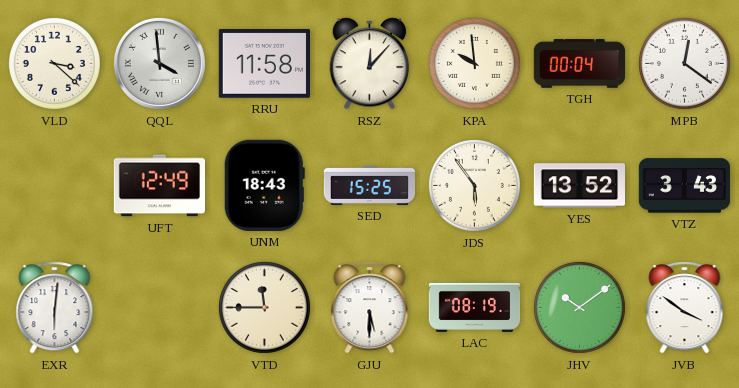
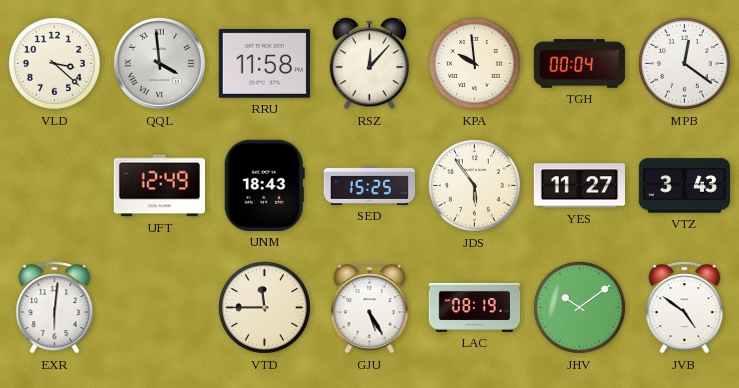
YES: 13:52 -> 11:27
GJU: 5:30 -> 5:25
JVB: 3:51 -> 4:51
